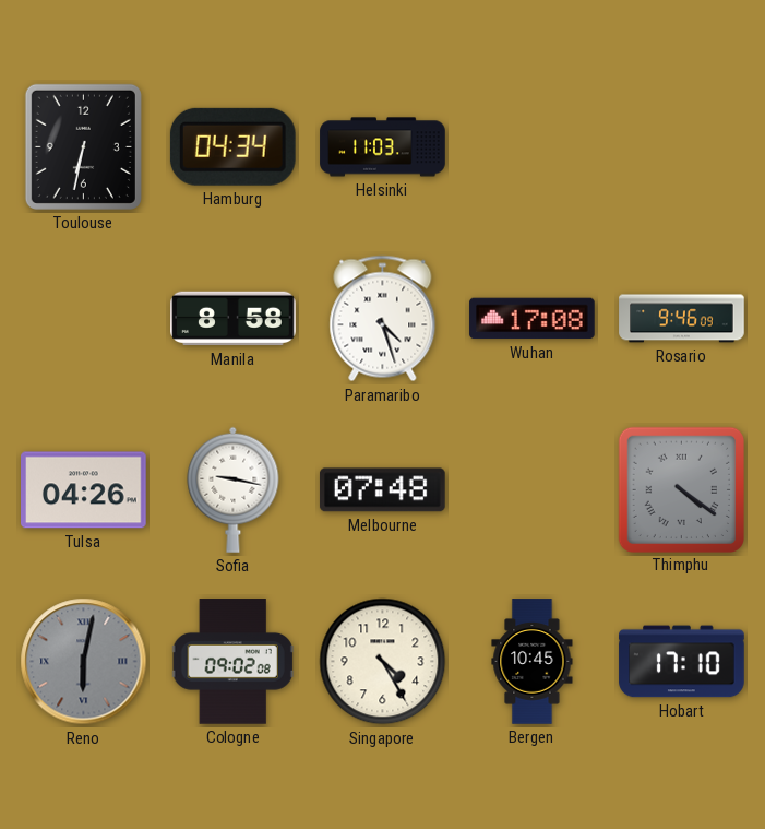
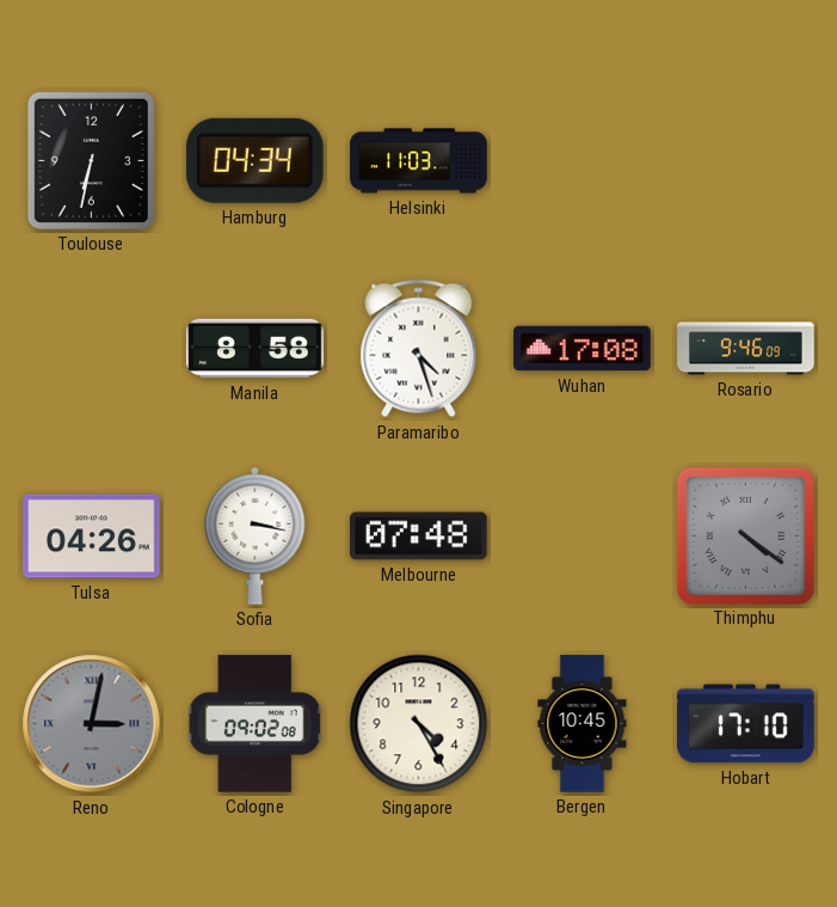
Sofia: 9:17 -> 3:17
Reno: 6:02 -> 3:02
